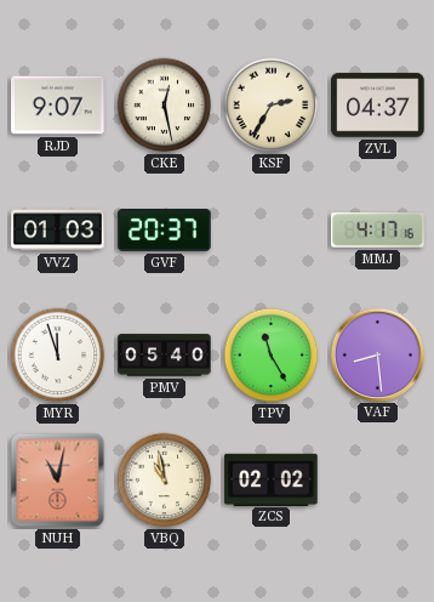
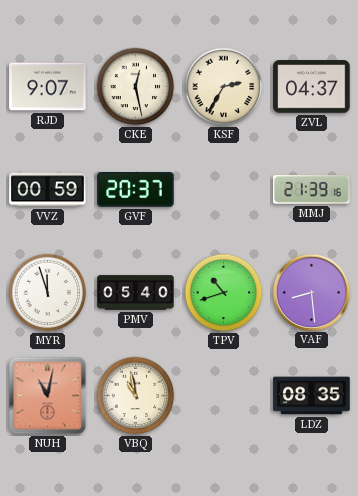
VVZ: 01:03 -> 00:59
MMJ: 4:17 -> 21:39
TPV: 11:25 -> 10:42
ZCS: 02:02 -> none
LDZ: none -> 08:35
